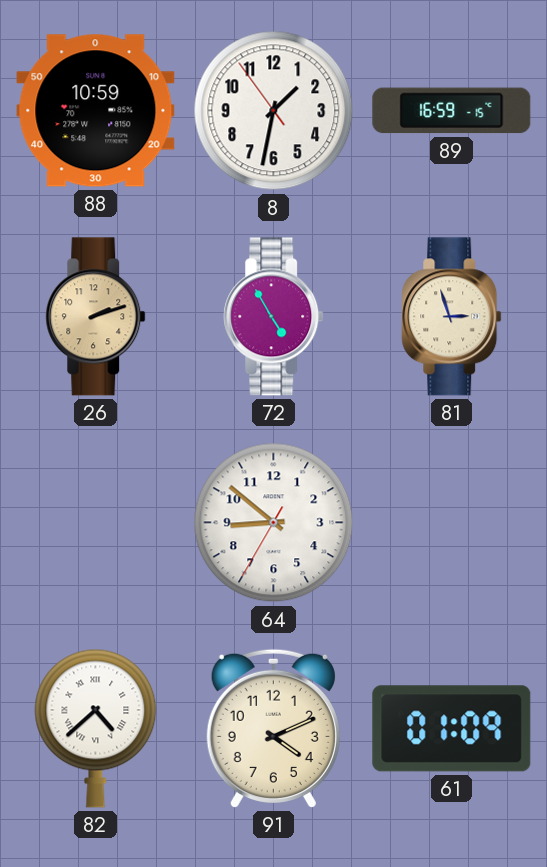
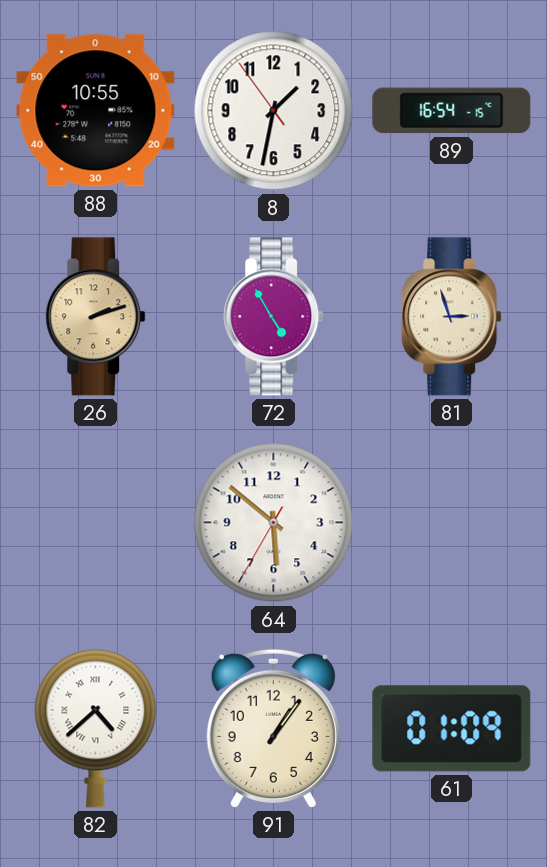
88: 10:59 -> 10:55
89: 16:59 -> 16:54
64: 8:51 -> 5:51
91: 4:11 -> 1:06
